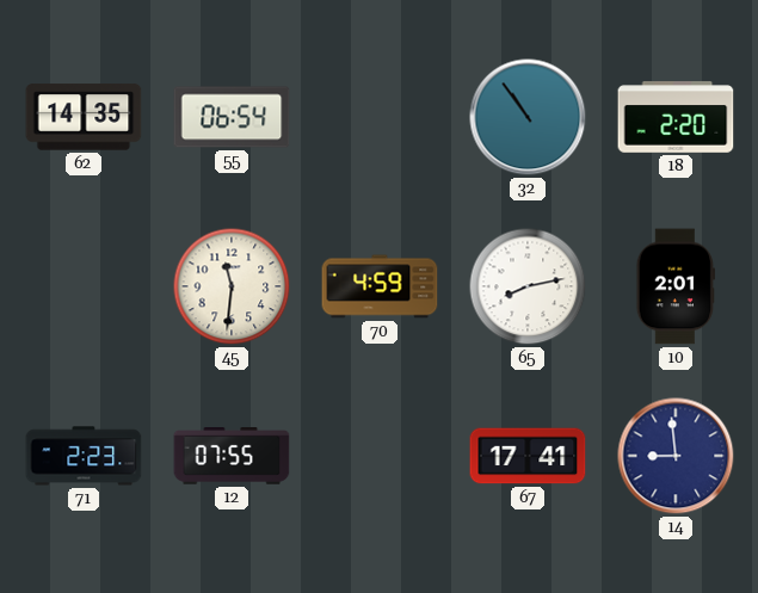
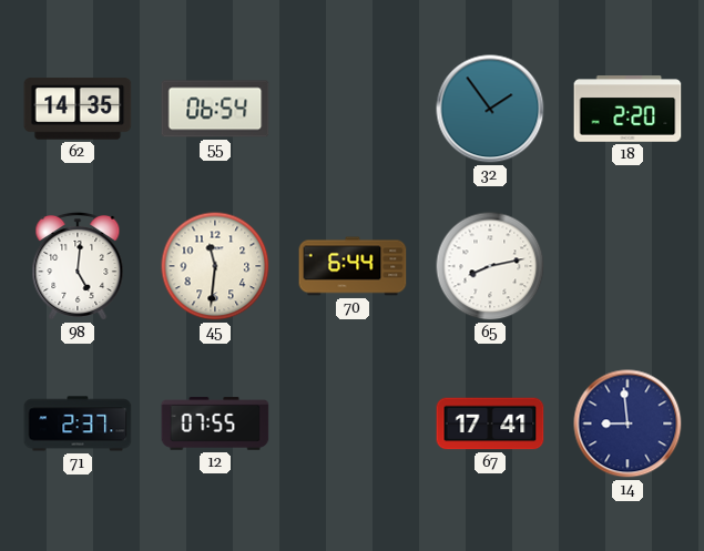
32: 10:54 -> 1:54
98: none -> 5:01
70: 4:59 -> 6:44
10: 2:01 -> none
71: 2:23 -> 2:37
